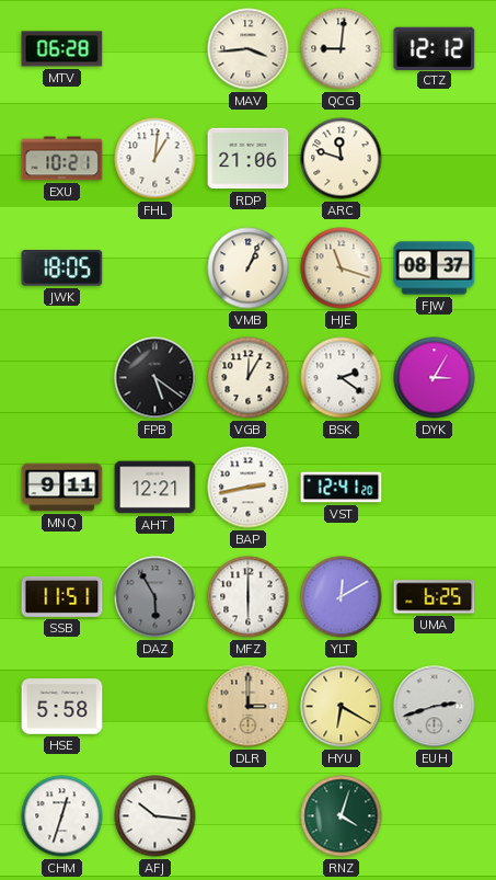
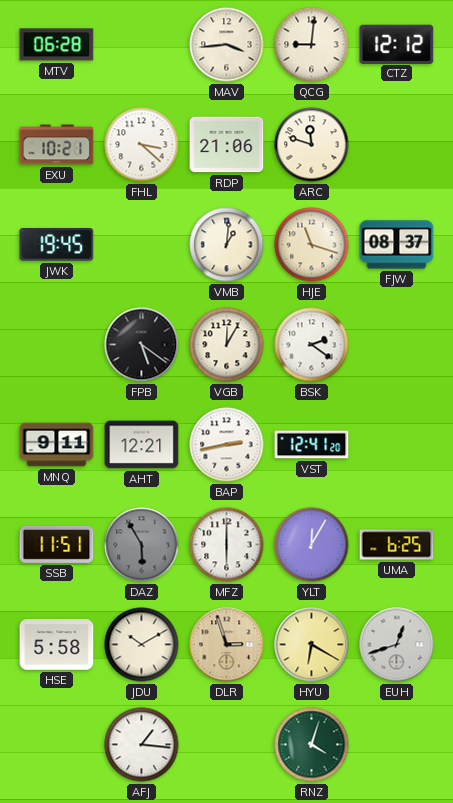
FHL: 1:01 -> 3:22
JWK: 18:05 -> 19:45
VMB: 1:04 -> 1:01
DYK: 3:05 -> none
YLT: 12:10 -> 12:05
JDU: none -> 10:10
DLR: 3:00 -> 2:57
EUH: 2:42 -> 12:42
CHM: 12:33 -> none
AFJ: 10:16 -> 1:16
